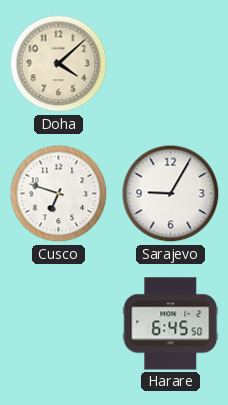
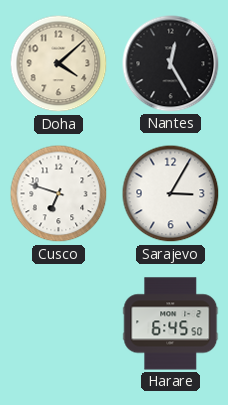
Nantes: none -> 12:25
Sarajevo: 9:05 -> 3:05
